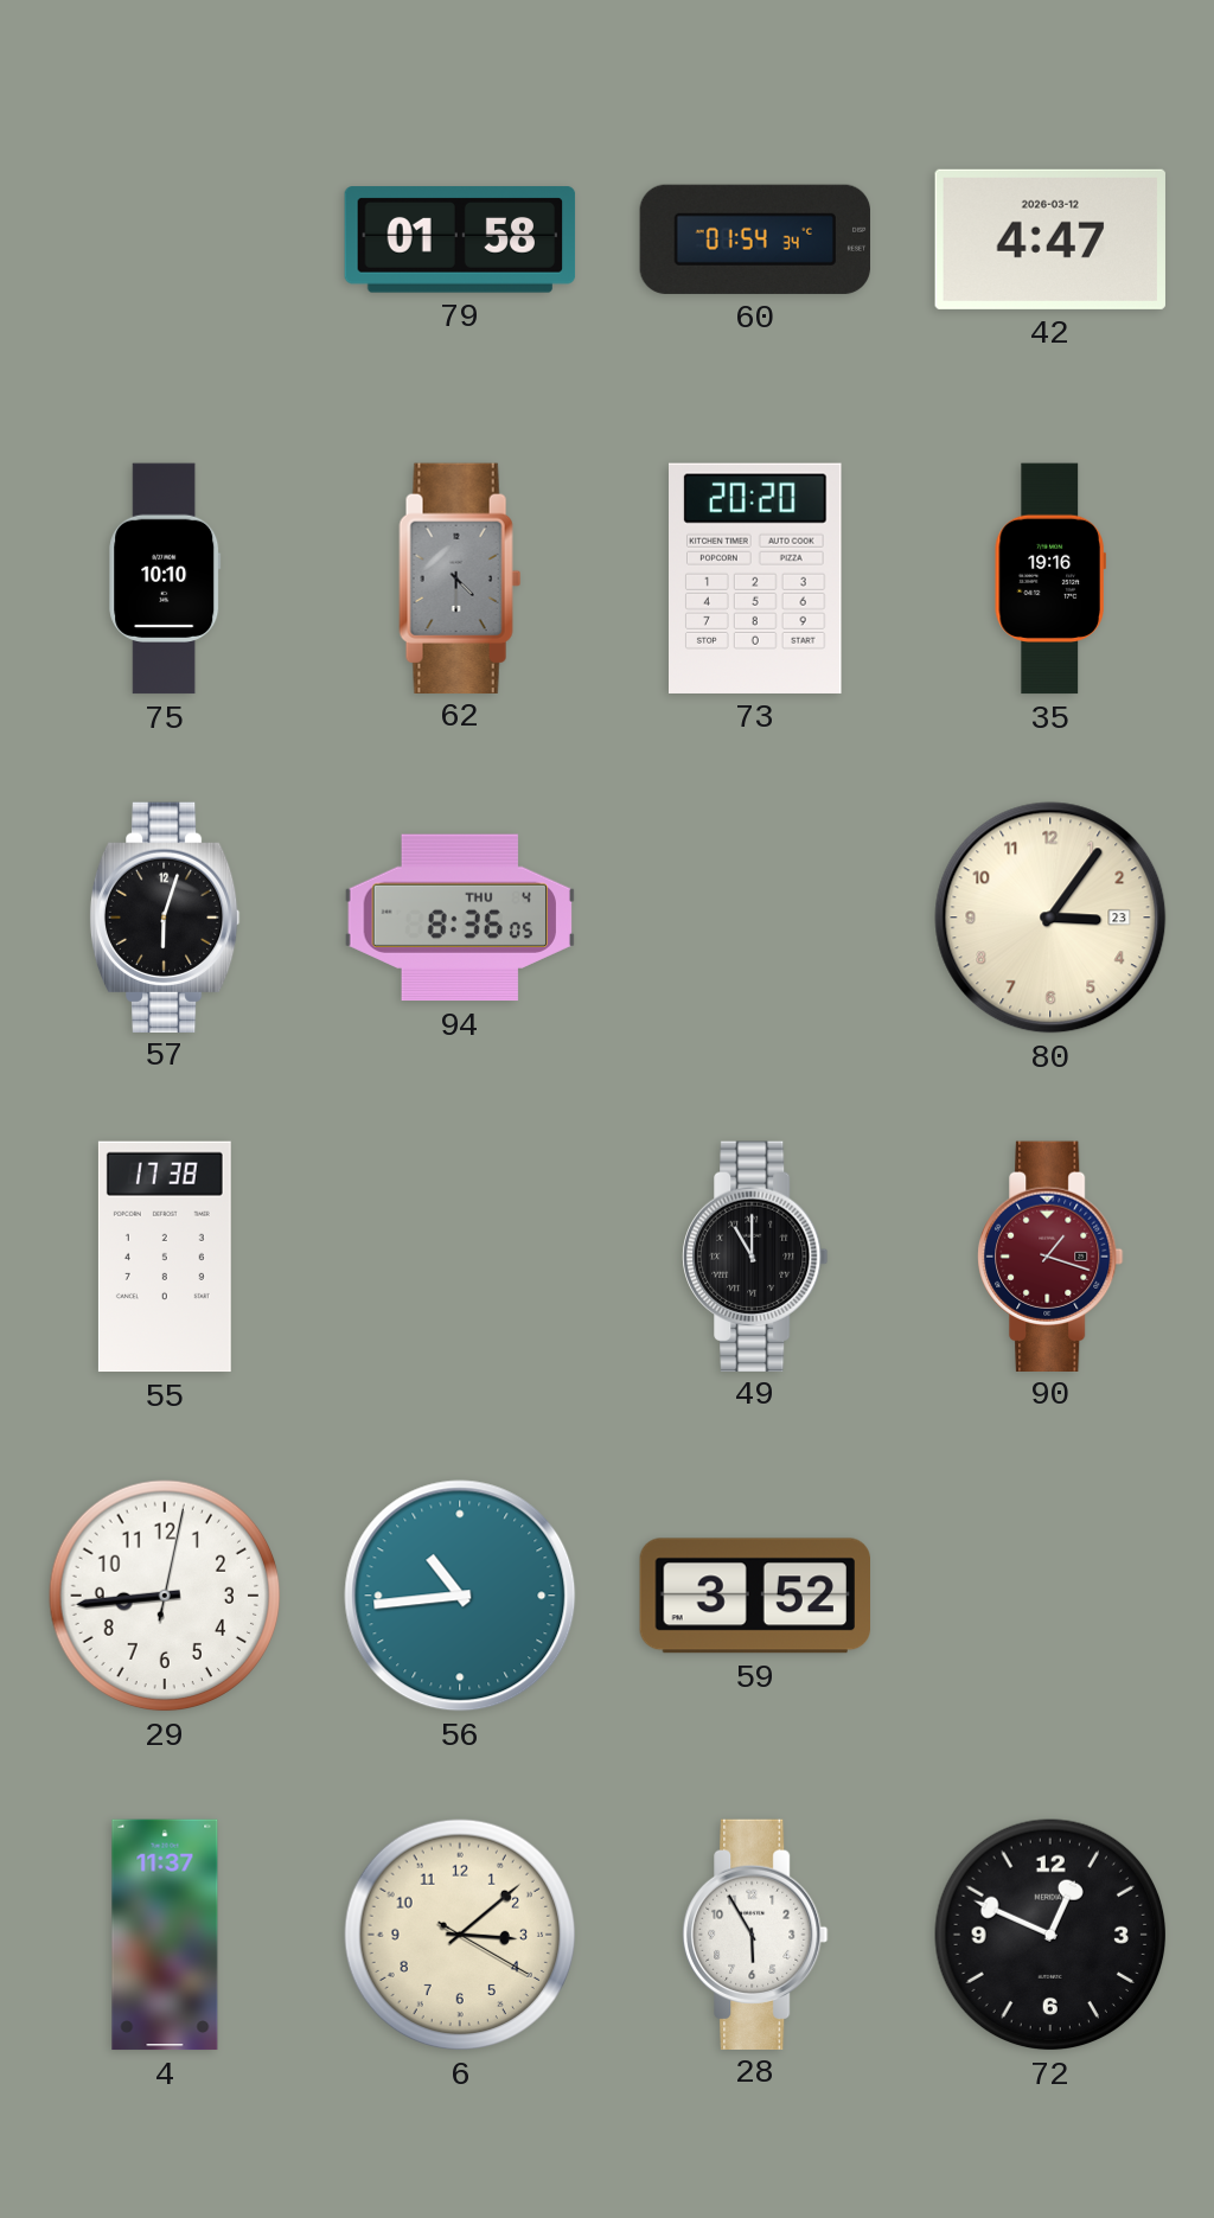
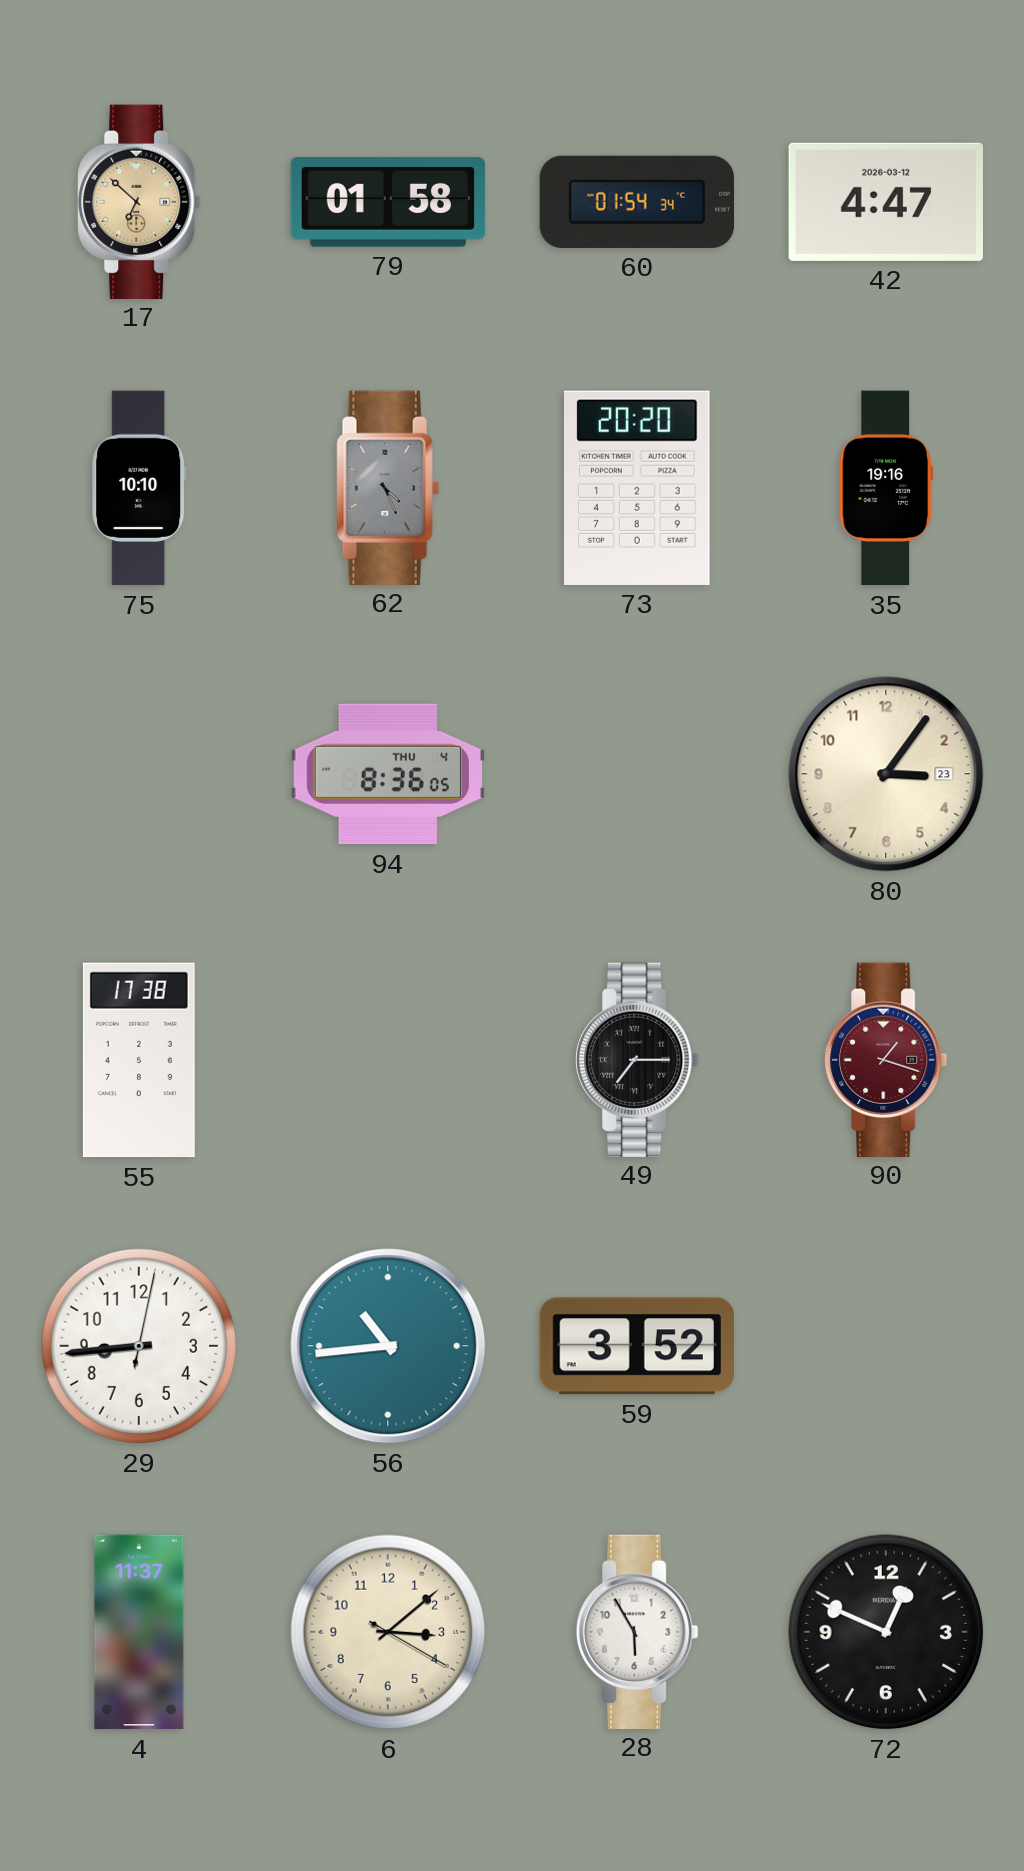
17: none -> 6:52
62: 4:30 -> 4:26
57: 6:03 -> none
49: 11:00 -> 7:15
